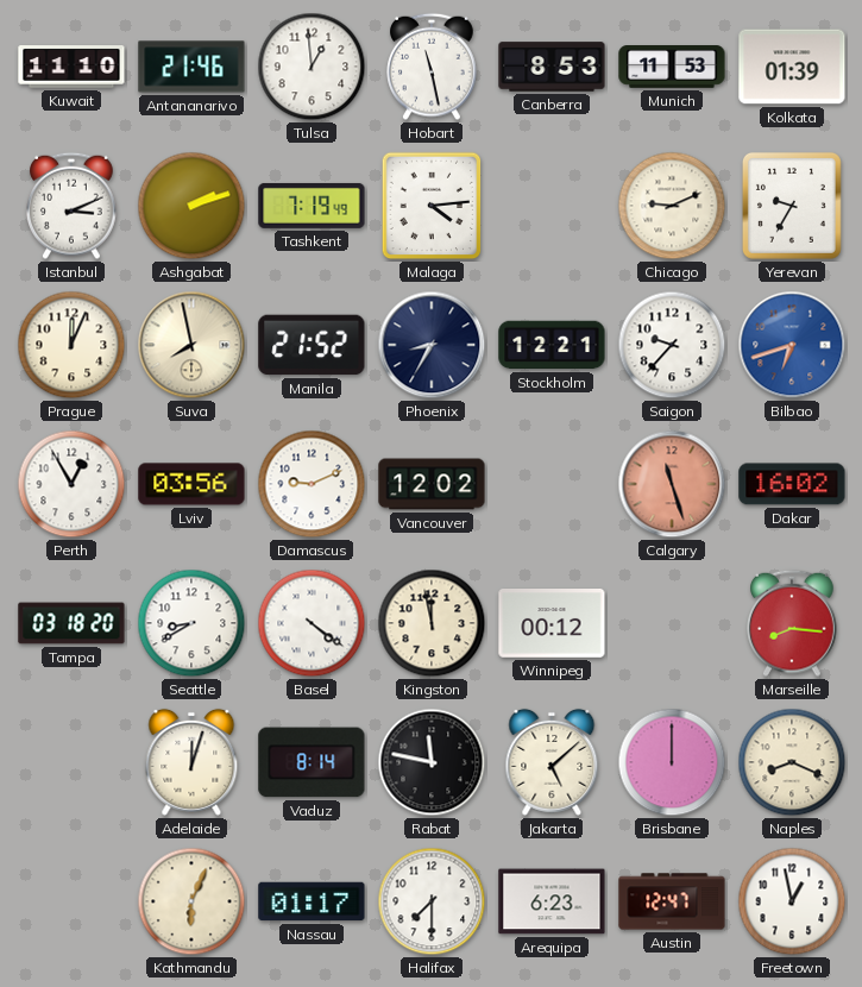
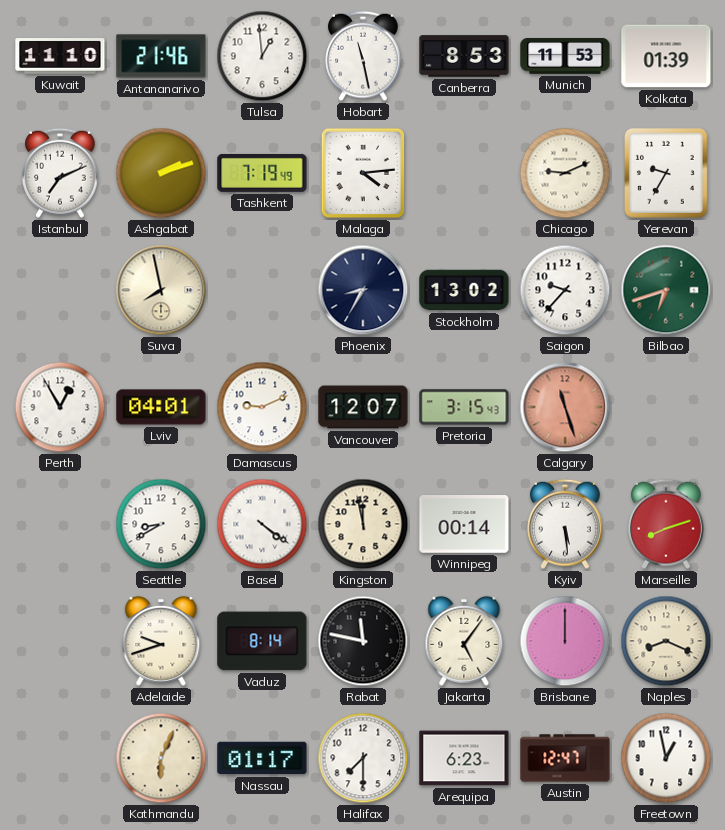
Istanbul: 3:11 -> 7:11
Prague: 12:04 -> none
Manila: 21:52 -> none
Stockholm: 12:21 -> 13:02
Bilbao dial: blue -> green
Lviv: 03:56 -> 04:01
Vancouver: 12:02 -> 12:07
Pretoria: none -> 3:15
Dakar: 16:02 -> none
Tampa: 03:18 -> none
Winnipeg: 00:12 -> 00:14
Kyiv: none -> 5:29
Marseille: 8:16 -> 8:12
Adelaide: 12:03 -> 9:42
Jakarta: 5:08 -> 5:06
